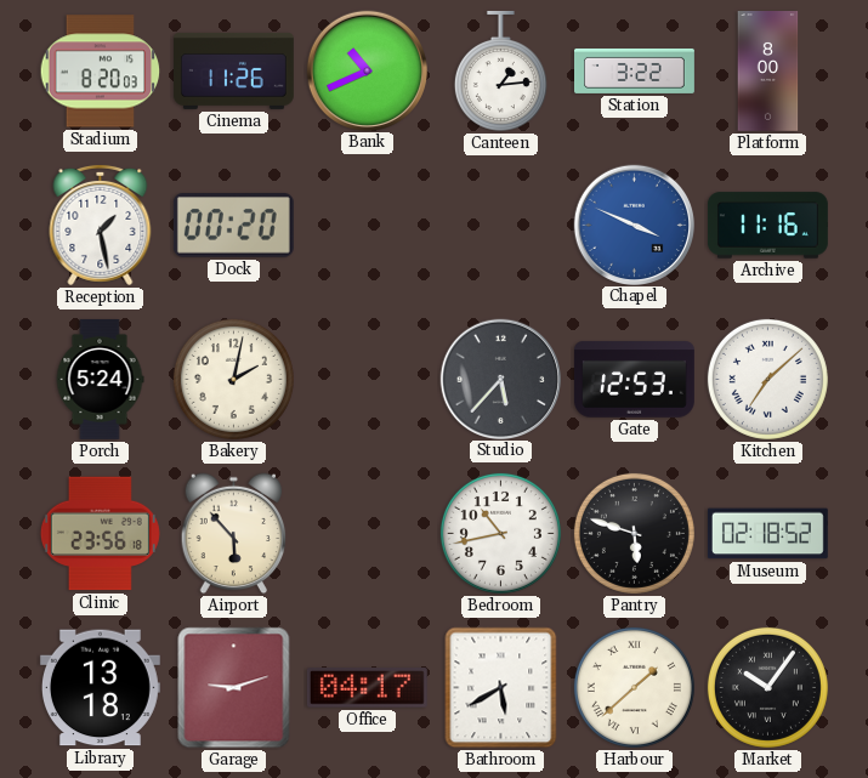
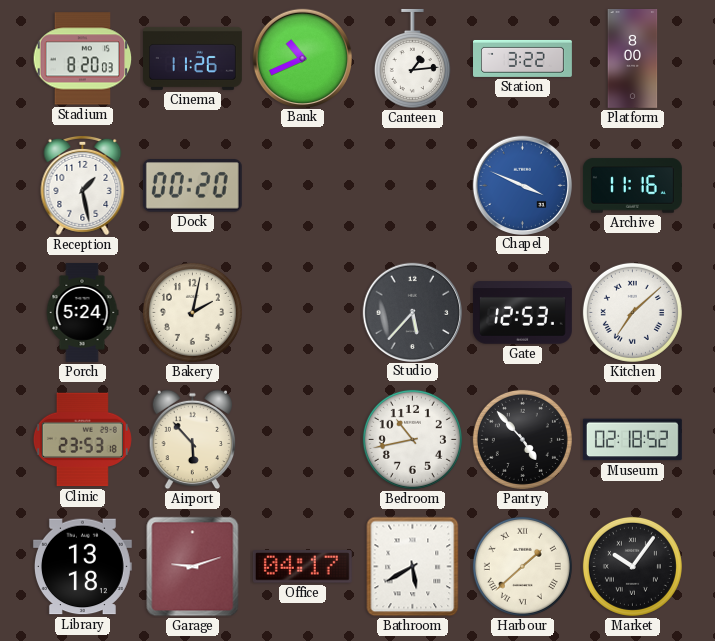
Clinic: 23:56 -> 23:53
Pantry: 5:48 -> 4:53
